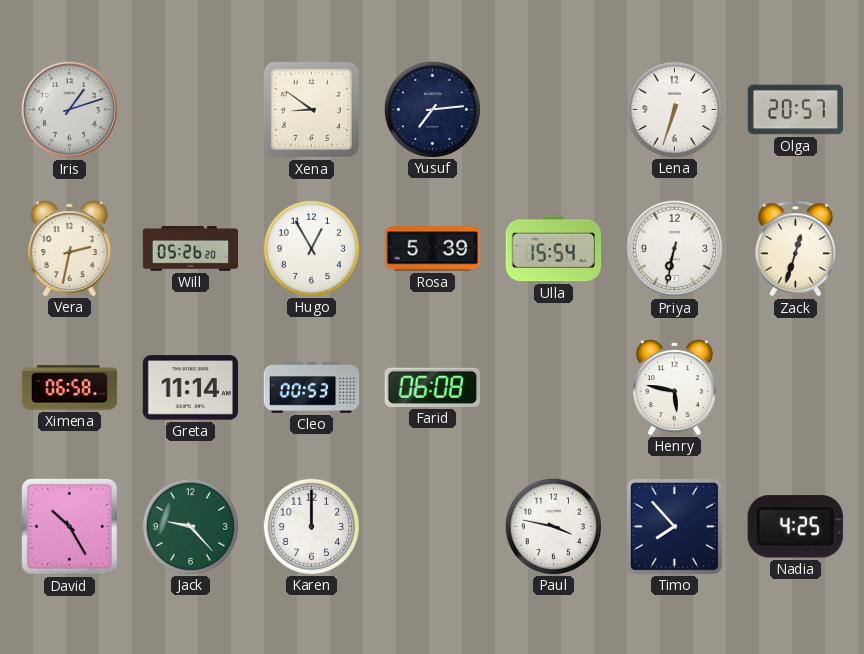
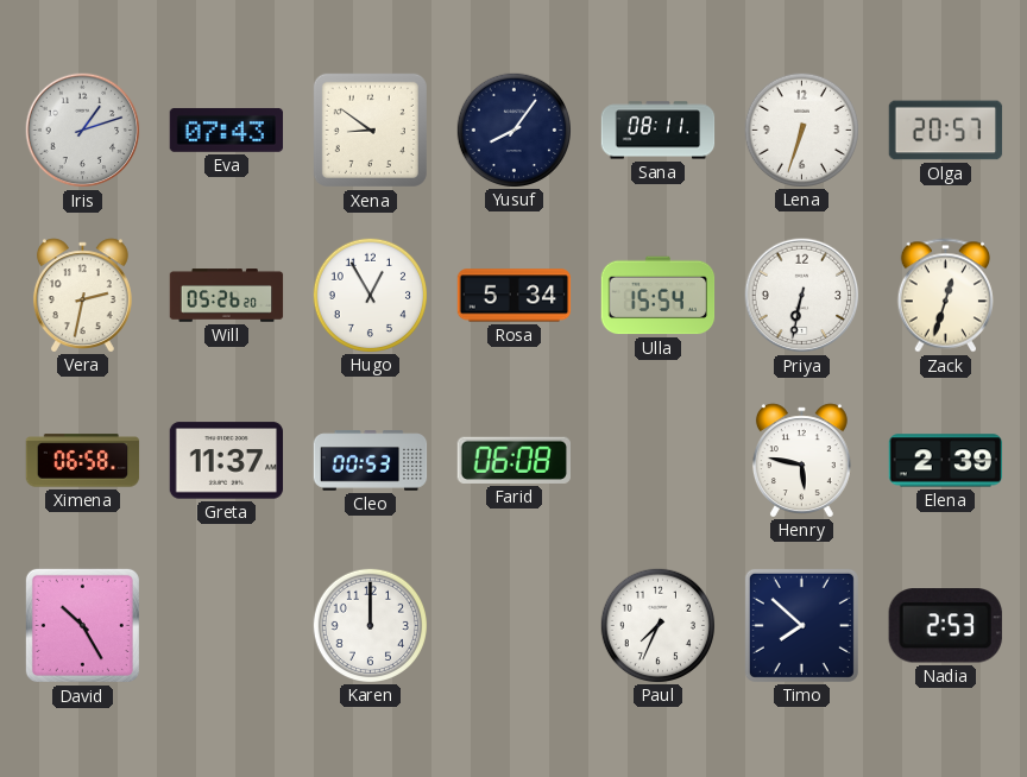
Eva: none -> 07:43
Yusuf: 7:14 -> 8:06
Sana: none -> 08:11
Rosa: 5:39 -> 5:34
Greta: 11:14 -> 11:37
Elena: none -> 2:39
Jack: 9:23 -> none
Paul: 3:47 -> 7:34
Timo: 7:53 -> 7:52
Nadia: 4:25 -> 2:53
